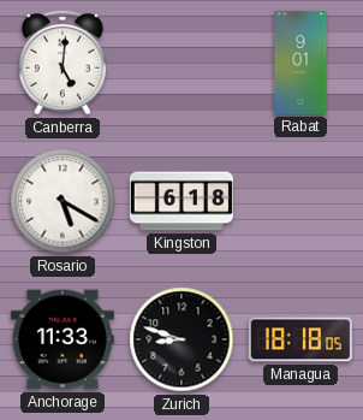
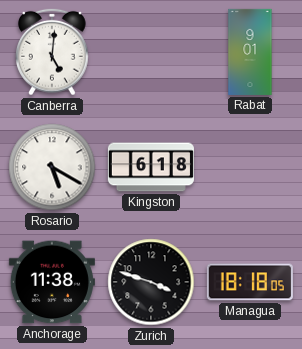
Anchorage: 11:33 -> 11:38
Zurich: 8:48 -> 3:48
